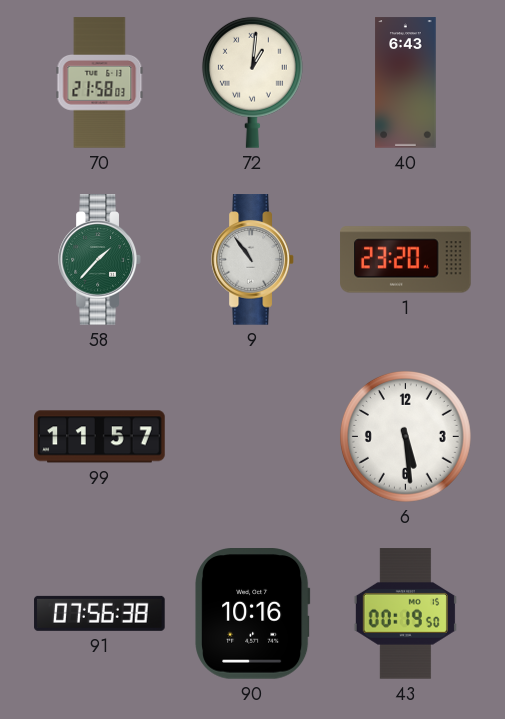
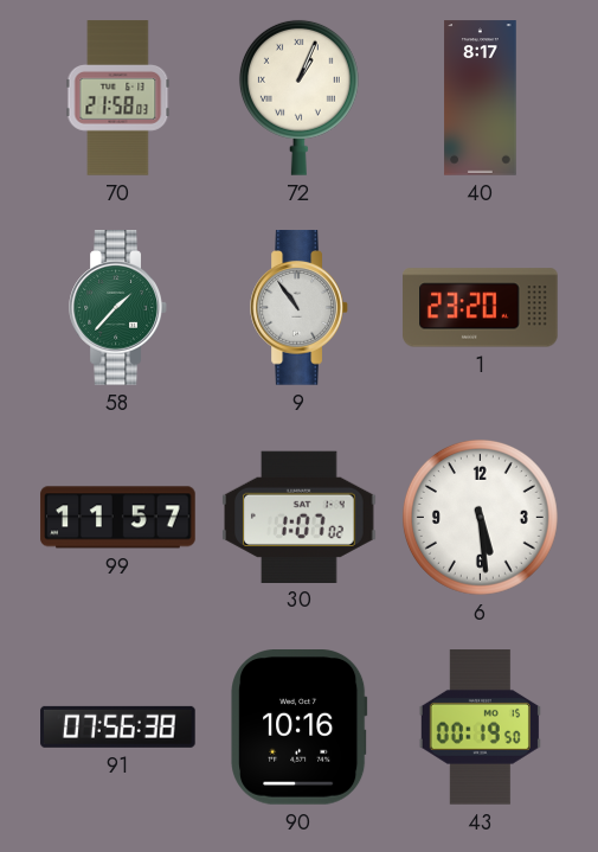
72: 1:01 -> 1:04
40: 6:43 -> 8:17
30: none -> 1:07
